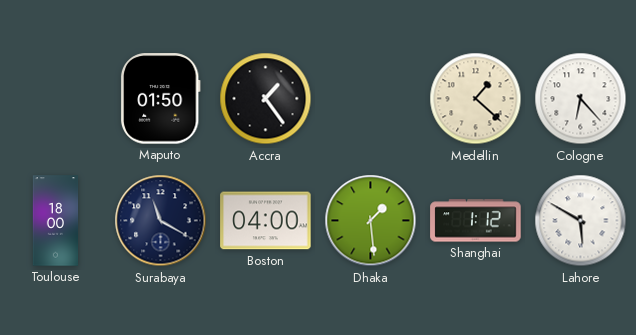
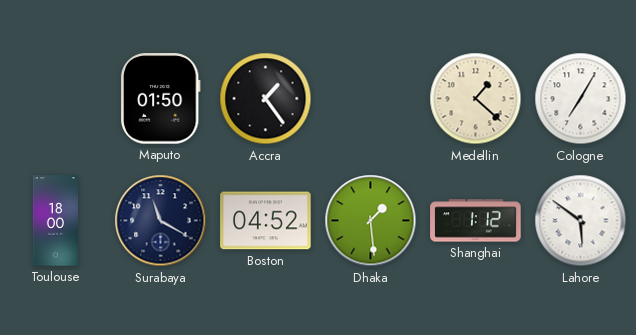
Cologne: 6:23 -> 7:05
Boston: 04:00 -> 04:52
Lahore: 5:50 -> 5:51
